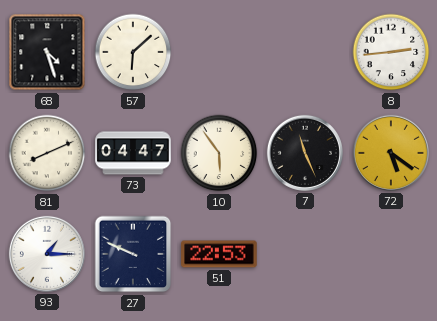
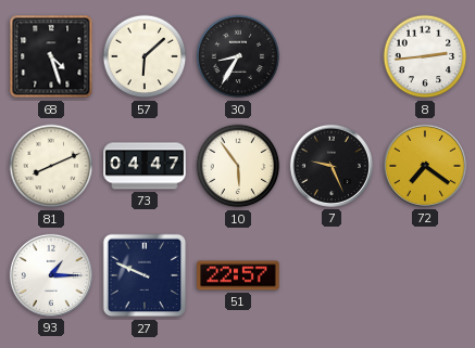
30: none -> 8:35
7: 11:26 -> 9:26
72: 5:21 -> 7:21
51: 22:53 -> 22:57
